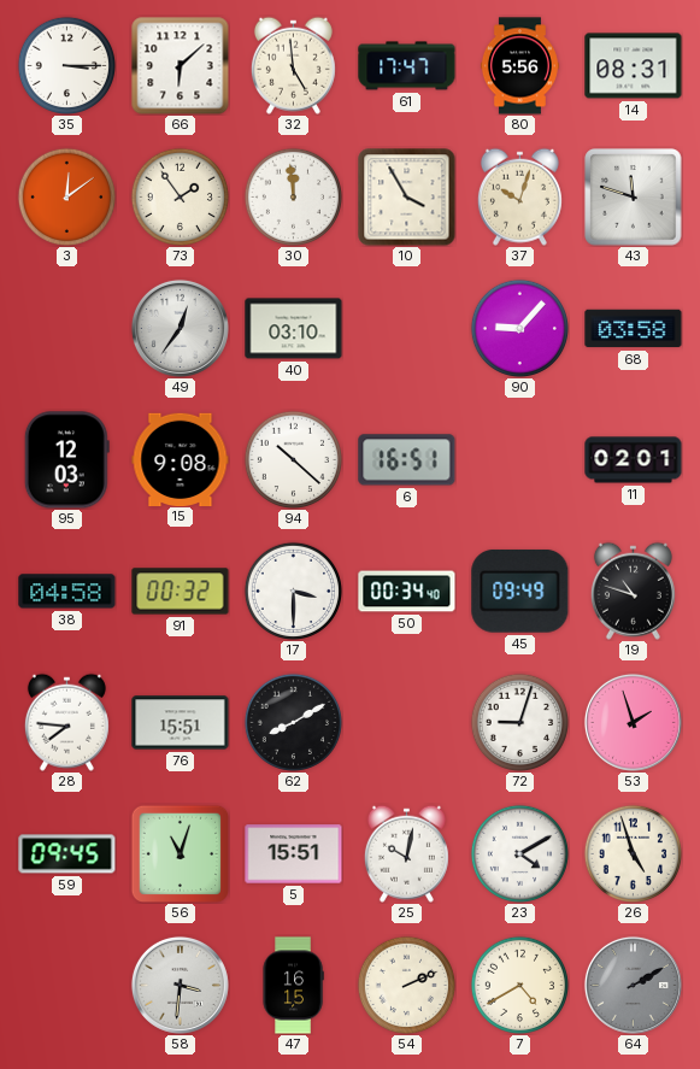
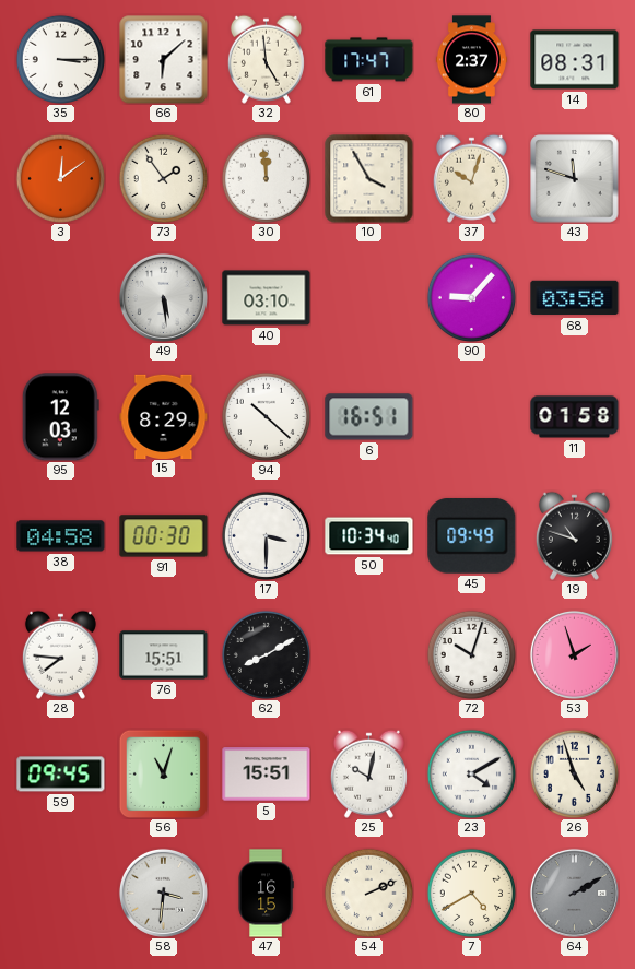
80: 5:56 -> 2:37
49: 12:36 -> 5:29
15: 9:08 -> 8:29
11: 02:01 -> 01:58
91: 00:32 -> 00:30
50: 00:34 -> 10:34
72: 9:03 -> 10:03
